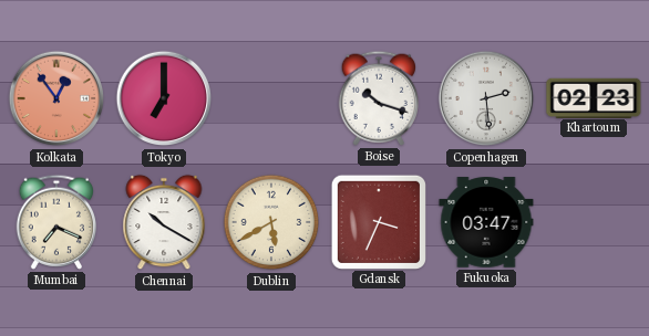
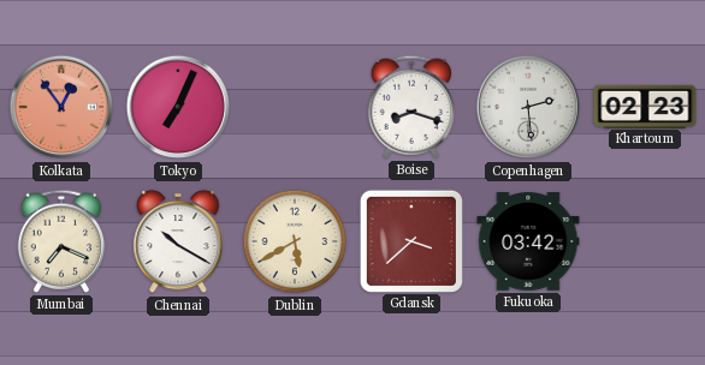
Tokyo: 7:00 -> 7:04
Boise: 10:18 -> 8:18
Gdansk: 3:34 -> 3:38
Fukuoka: 03:47 -> 03:42
